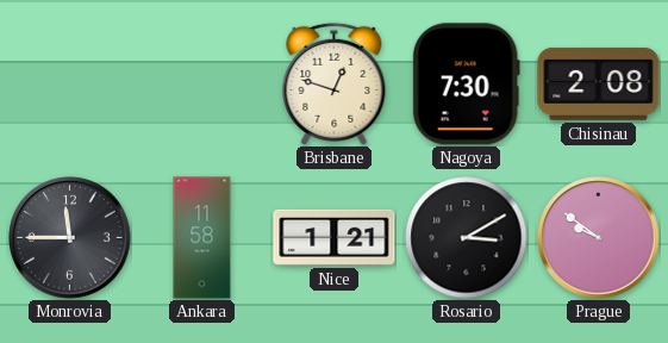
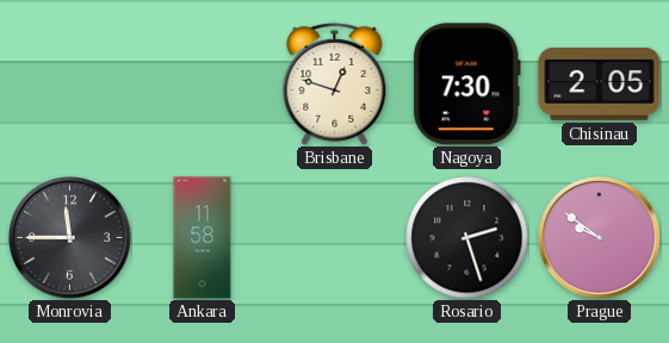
Chisinau: 2:08 -> 2:05
Nice: 1:21 -> none
Rosario: 3:10 -> 2:27
